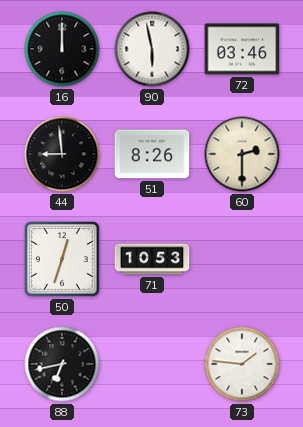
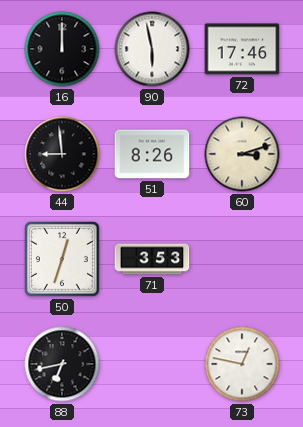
72: 03:46 -> 17:46
60: 2:30 -> 3:12
71: 10:53 -> 3:53
73: 1:46 -> 12:47
